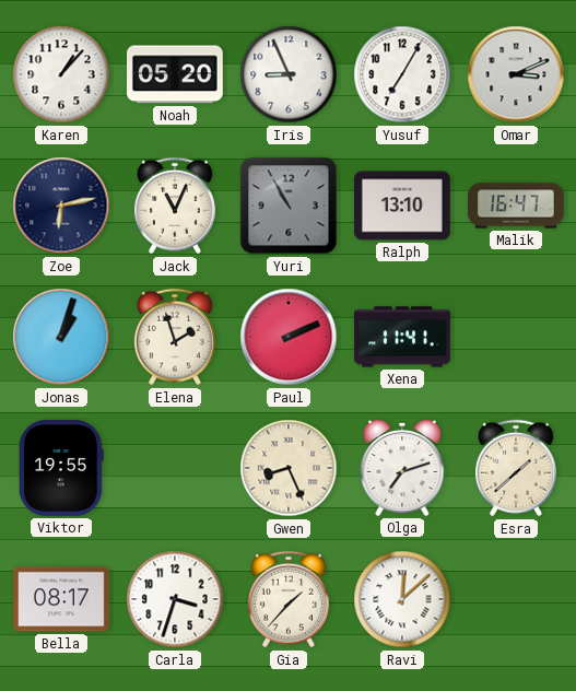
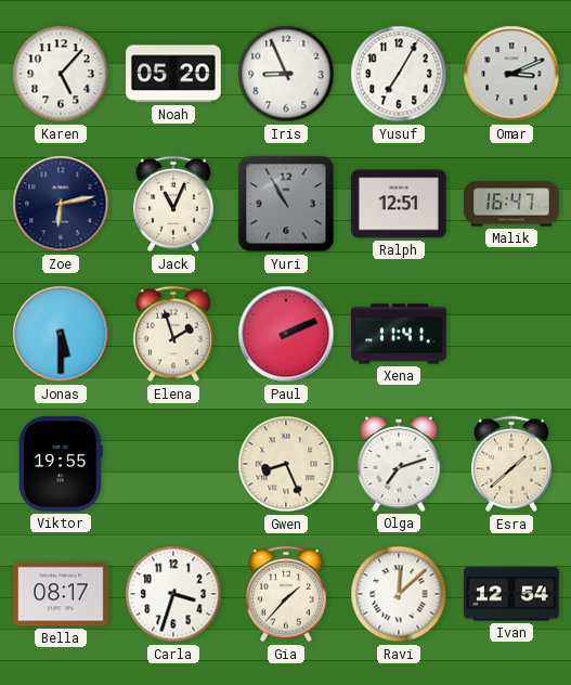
Karen: 1:07 -> 5:07
Ralph: 13:10 -> 12:51
Jonas: 1:03 -> 5:30
Ivan: none -> 12:54
